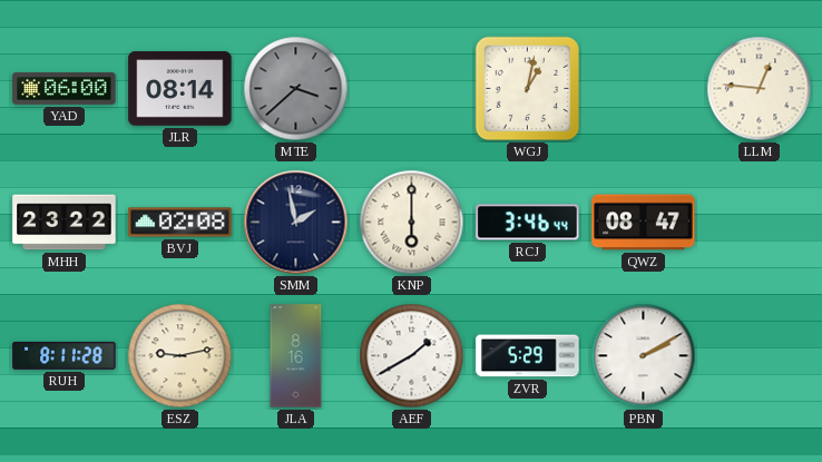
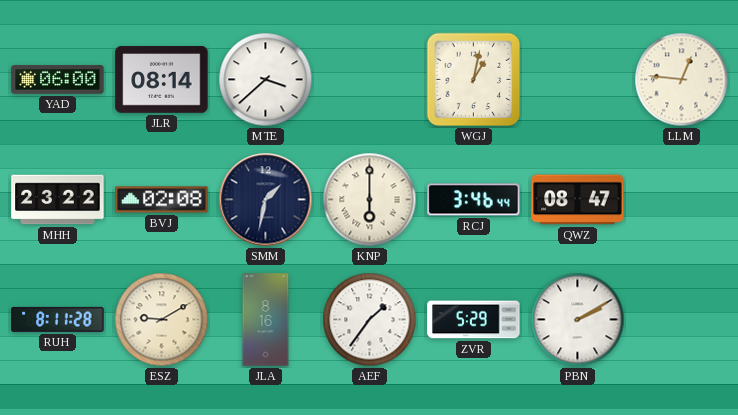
MTE dial: grey -> white
SMM: 1:58 -> 1:32
ESZ: 9:13 -> 9:10
AEF: 1:40 -> 1:36
